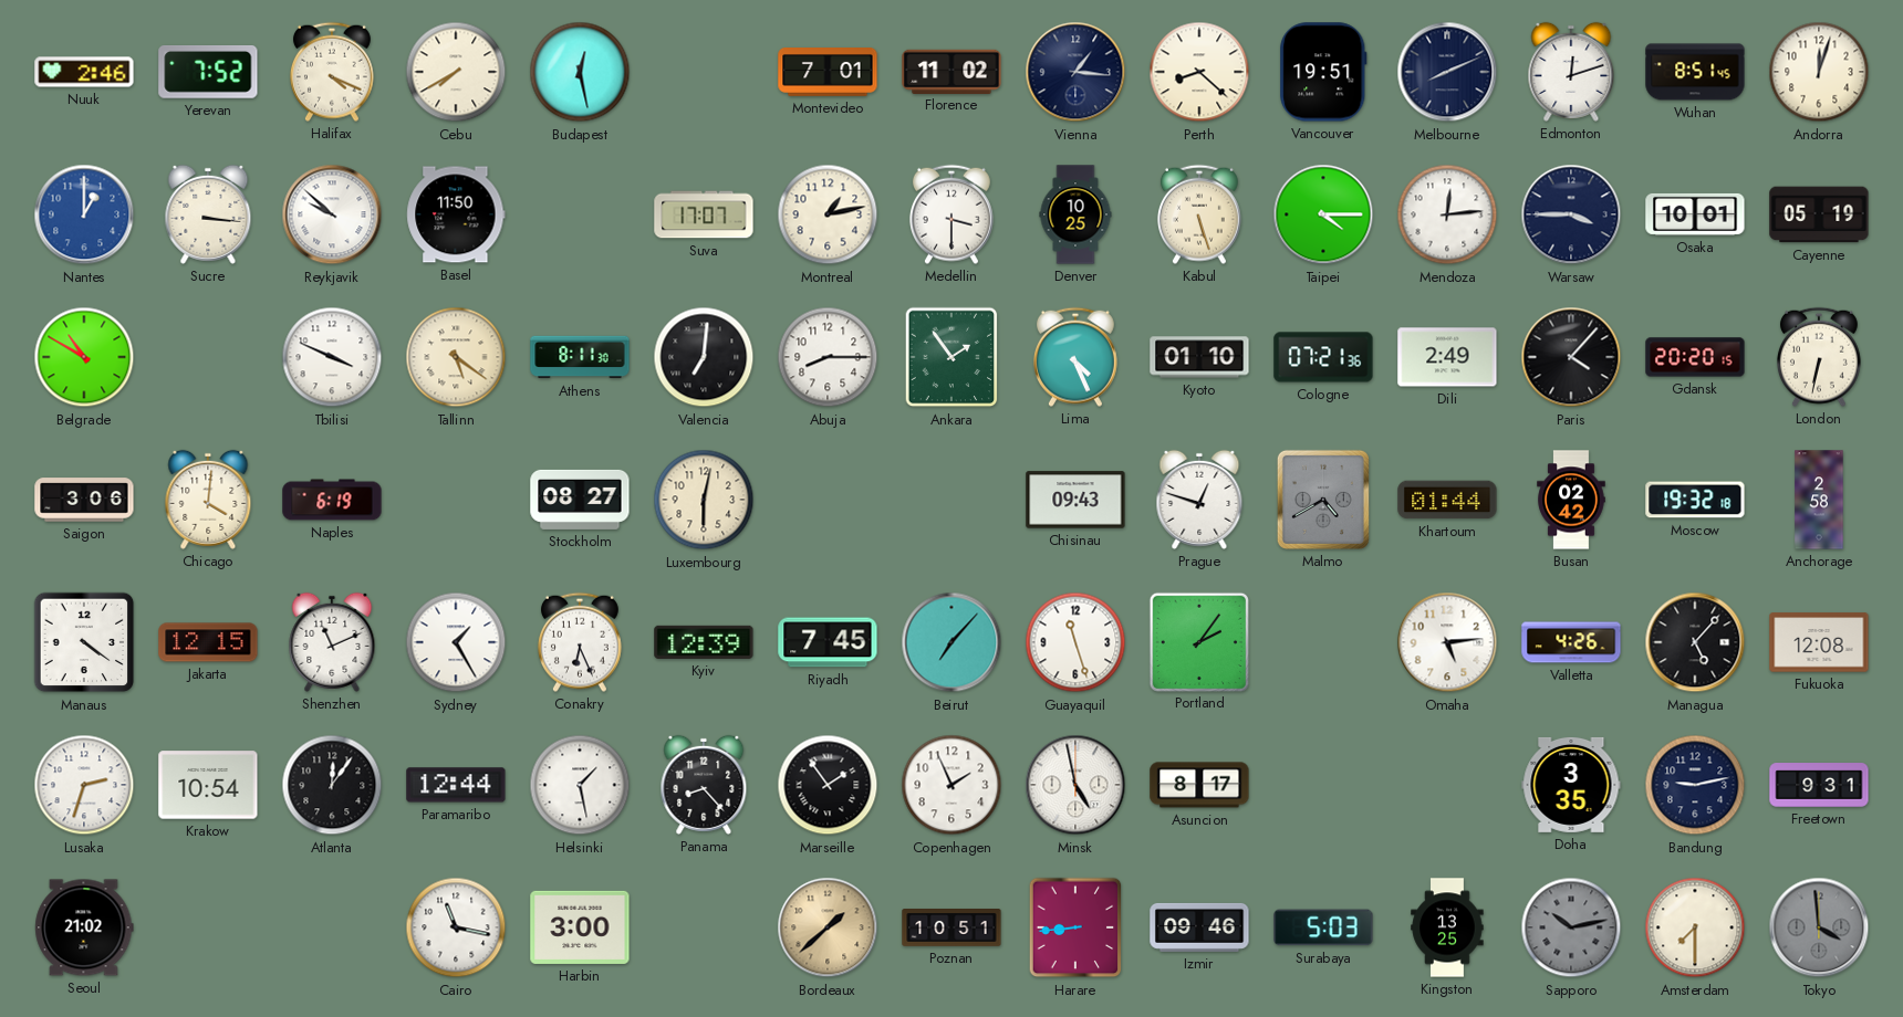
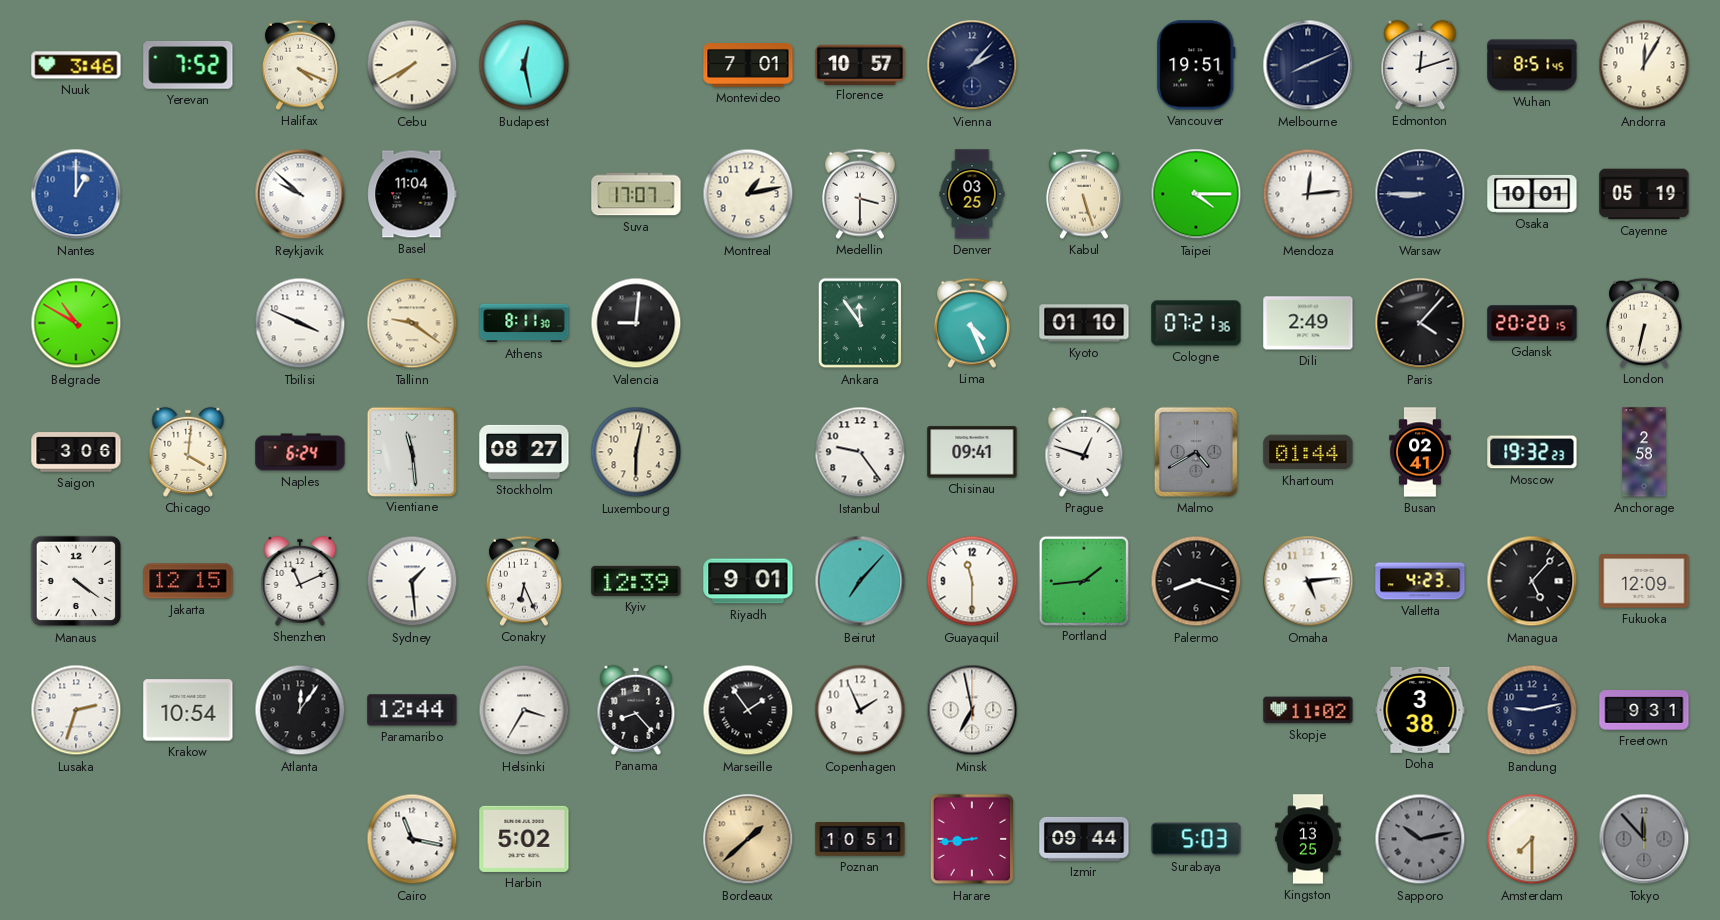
Nuuk: 2:46 -> 3:46
Florence: 11:02 -> 10:57
Vienna: 1:16 -> 2:07
Perth: 8:22 -> none
Andorra: 12:03 -> 12:05
Sucre: 3:16 -> none
Basel: 11:50 -> 11:04
Denver: 10:25 -> 03:25
Warsaw: 3:45 -> 8:45
Tallinn: 5:21 -> 9:21
Valencia: 7:01 -> 9:01
Abuja: 8:15 -> none
Ankara: 1:54 -> 11:54
Naples: 6:19 -> 6:24
Vientiane: none -> 11:29
Istanbul: none -> 9:24
Chisinau: 09:43 -> 09:41
Busan: 02:42 -> 02:41
Moscow: 19:32:18 -> 19:32:23
Sydney: 1:25 -> 1:29
Riyadh: 7:45 -> 9:01
Guayaquil: 11:27 -> 11:30
Portland: 2:06 -> 1:44
Palermo: none -> 8:18
Valletta: 4:26 -> 4:23
Fukuoka: 12:08 -> 12:09
Helsinki: 1:28 -> 3:35
Minsk: 4:58 -> 6:58
Asuncion: 8:17 -> none
Skopje: none -> 11:02
Doha: 3:35 -> 3:38
Seoul: 21:02 -> none
Harbin: 3:00 -> 5:02
Izmir: 09:46 -> 09:44
Tokyo: 3:59 -> 11:53
